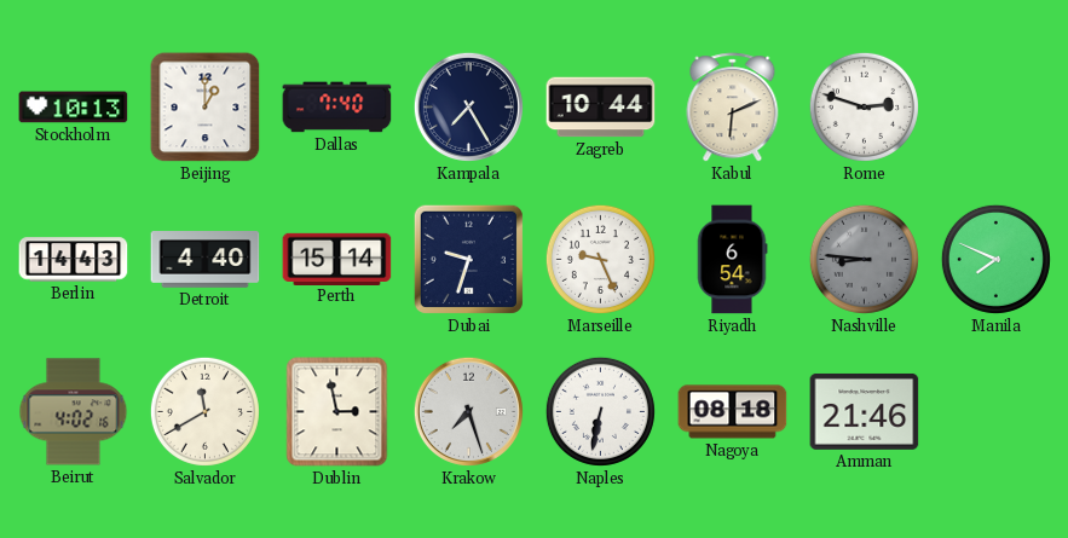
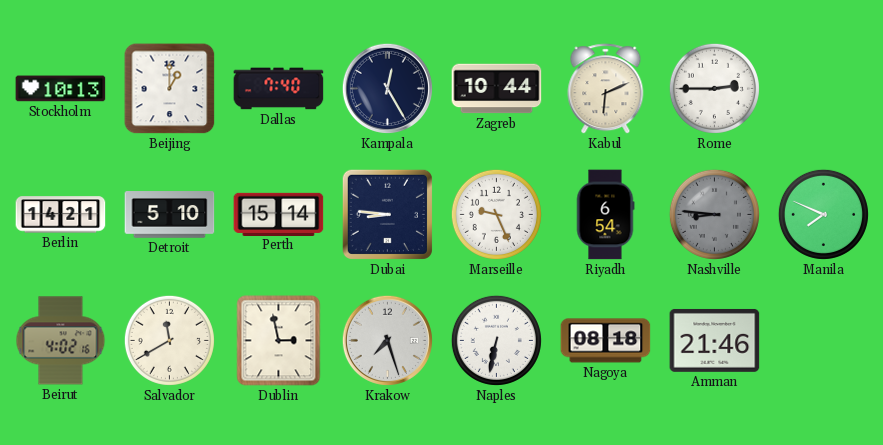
Kampala: 7:25 -> 12:25
Rome: 2:48 -> 2:45
Berlin: 14:43 -> 14:21
Detroit: 4:40 -> 5:10
Dubai: 9:33 -> 8:46
